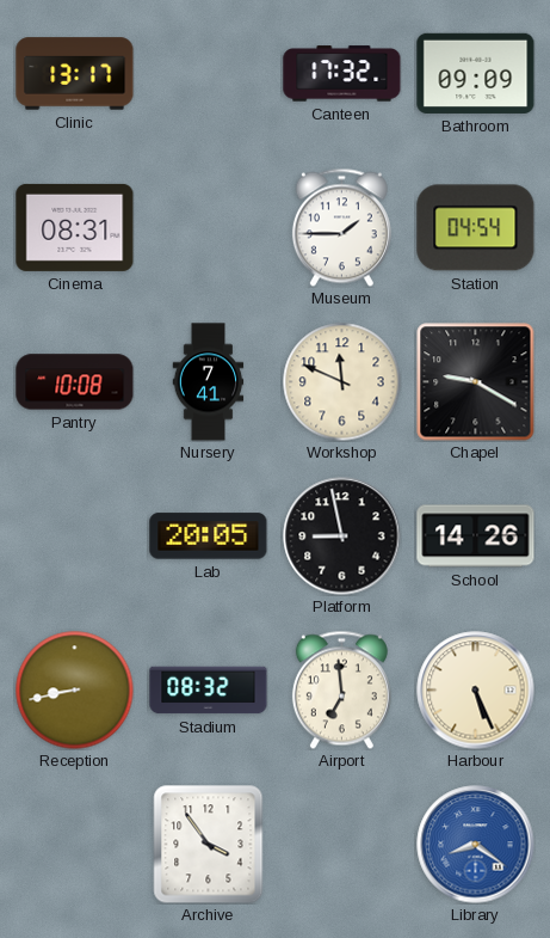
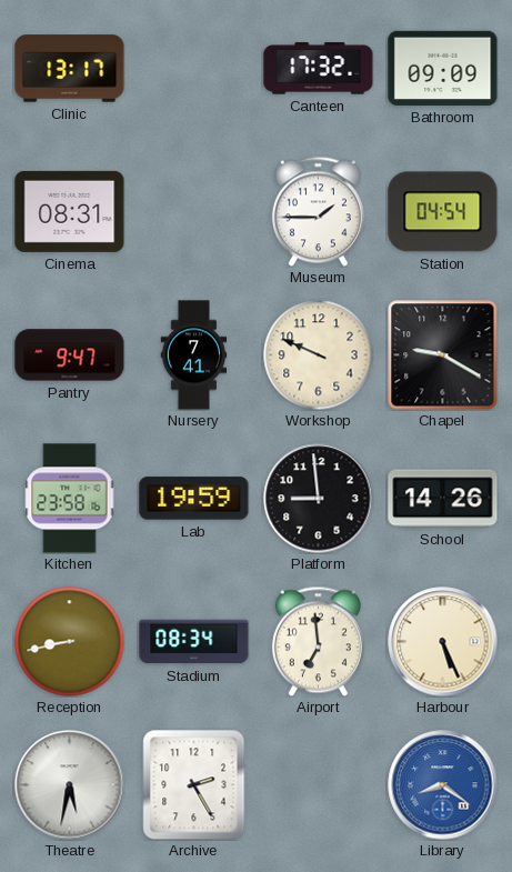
Pantry: 10:08 -> 9:47
Workshop: 11:49 -> 9:49
Kitchen: none -> 23:58
Lab: 20:05 -> 19:59
Platform: 8:58 -> 8:59
Stadium: 08:32 -> 08:34
Theatre: none -> 5:32
Archive: 3:54 -> 2:25
